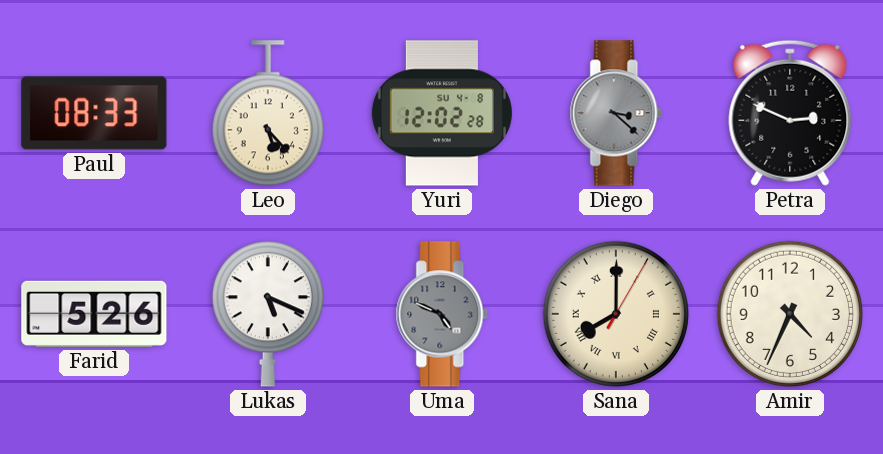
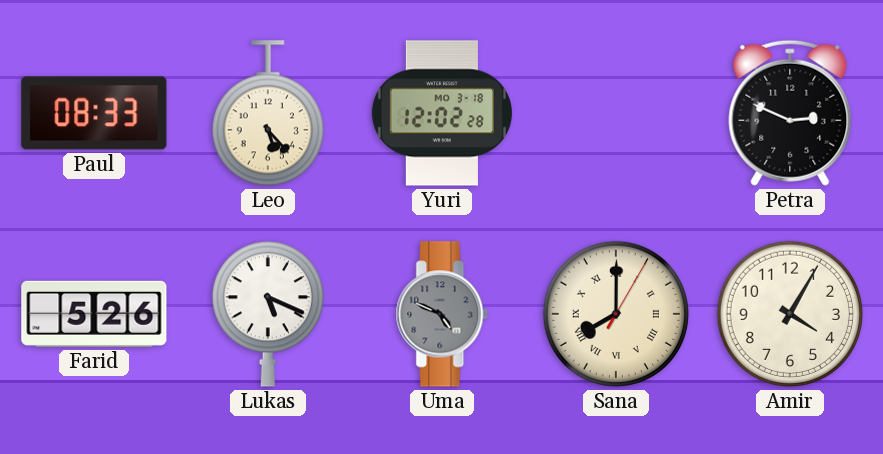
Yuri date: SU 4-8 -> MO 3-18
Diego: 3:22 -> none
Amir: 4:34 -> 4:05
